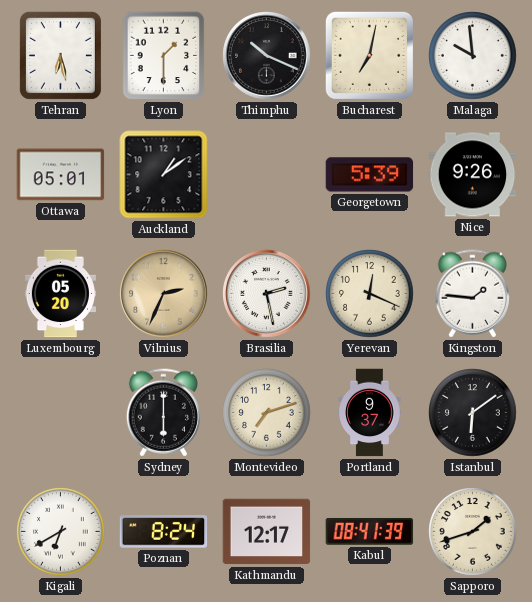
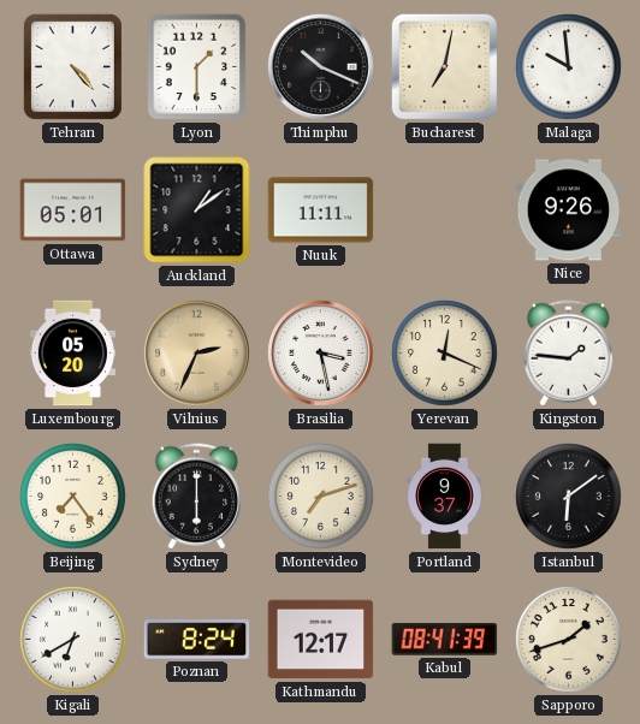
Tehran: 6:28 -> 4:23
Nuuk: none -> 11:11
Georgetown: 5:39 -> none
Brasilia: 2:28 -> 3:28
Beijing: none -> 7:24
